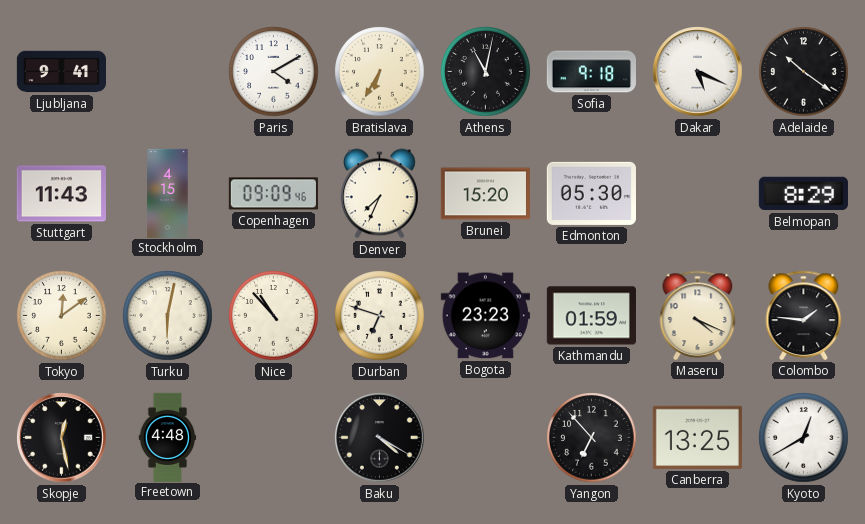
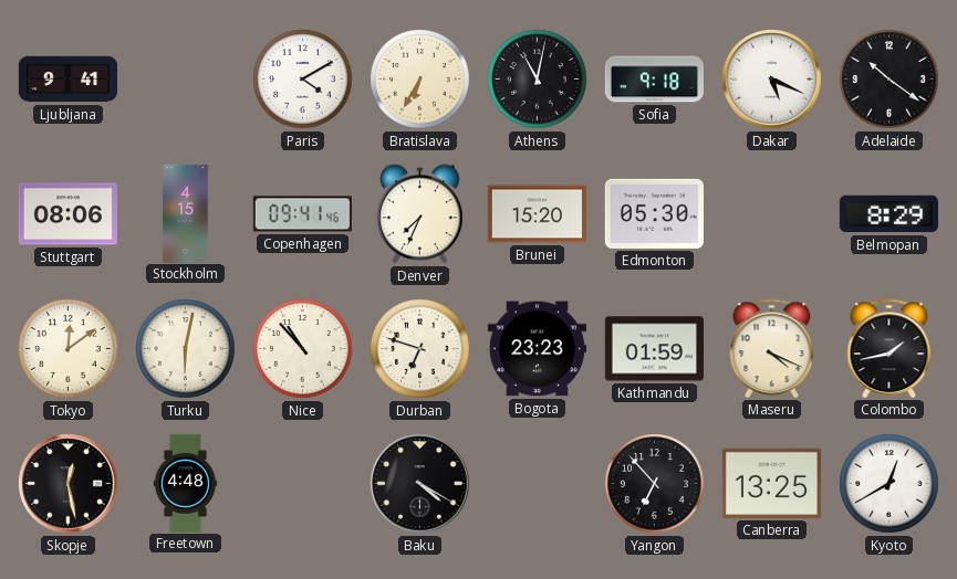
Stuttgart: 11:43 -> 08:06
Copenhagen: 09:09 -> 09:41
Colombo: 1:46 -> 1:43
